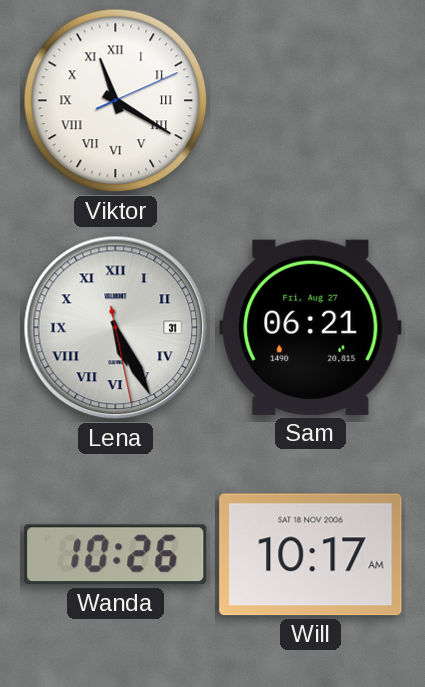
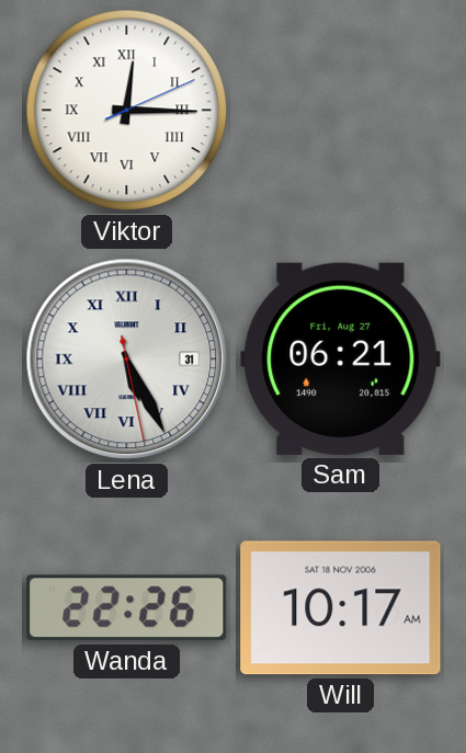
Viktor: 11:20 -> 12:15
Wanda: 10:26 -> 22:26
